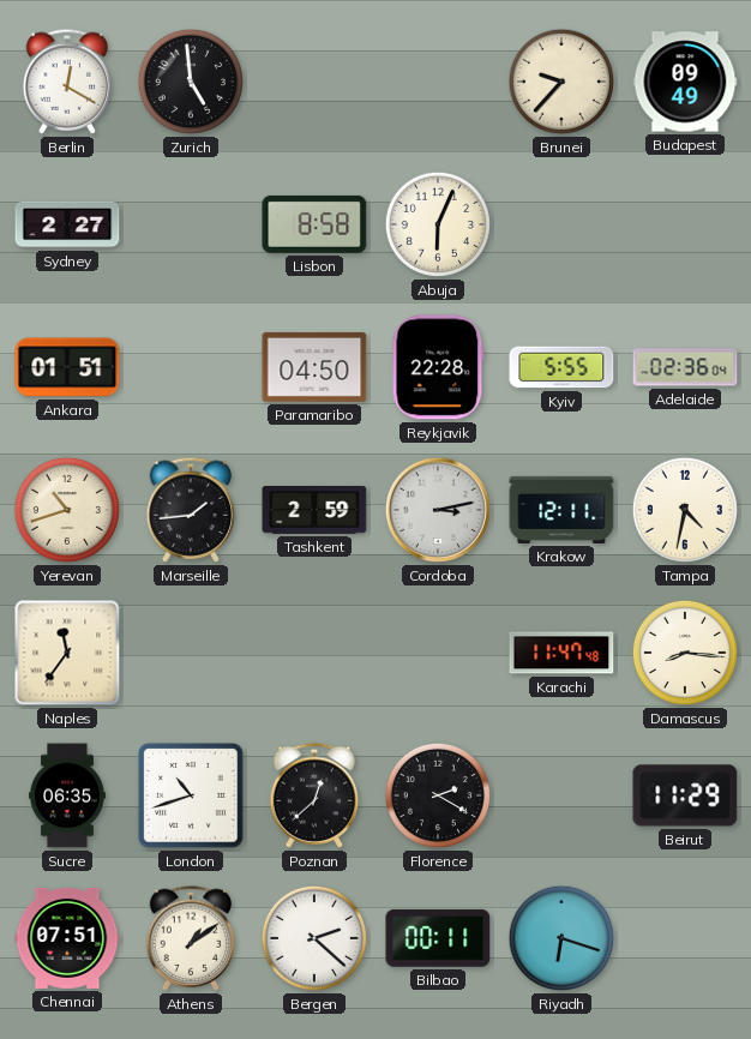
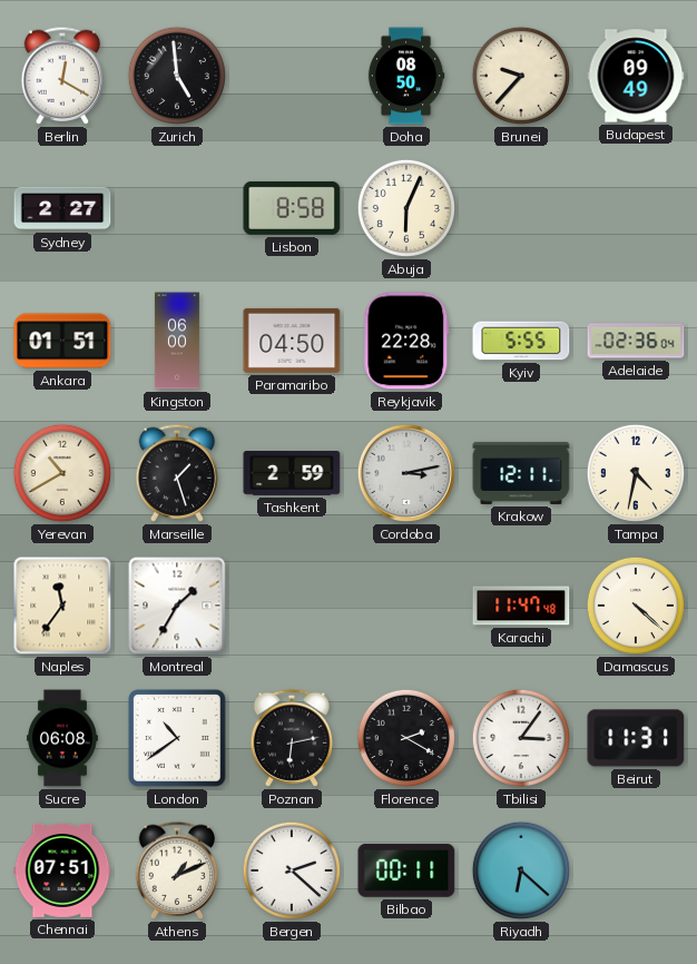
Doha: none -> 08:50
Kingston: none -> 06:00
Yerevan: 10:42 -> 10:40
Marseille: 1:44 -> 1:27
Montreal: none -> 1:35
Damascus: 8:16 -> 4:22
Sucre: 06:35 -> 06:08
London: 10:42 -> 10:39
Poznan: 12:38 -> 6:13
Tbilisi: none -> 3:06
Beirut: 11:29 -> 11:31
Athens: 1:09 -> 1:11
Riyadh: 6:18 -> 6:22
